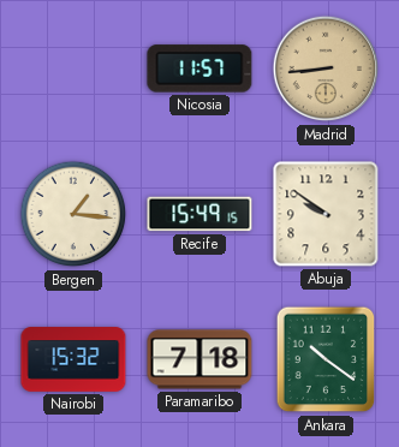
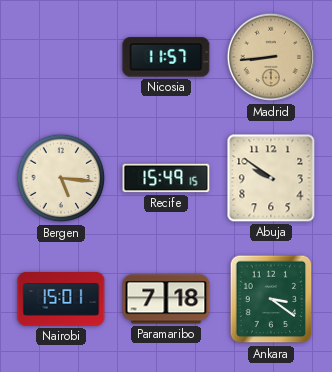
Bergen: 1:16 -> 5:16
Nairobi: 15:32 -> 15:01
Ankara: 10:21 -> 3:21
